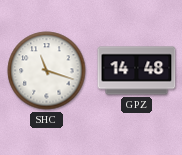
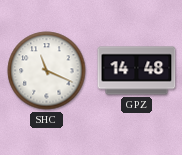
SHC: 11:18 -> 11:19
